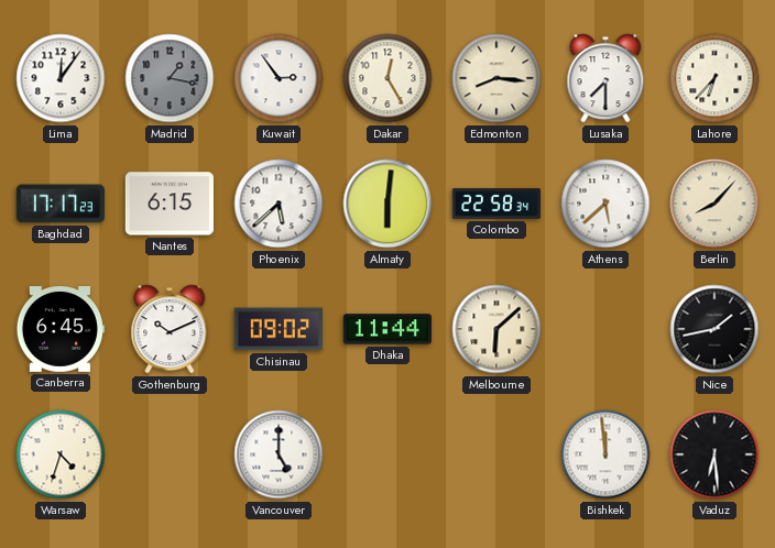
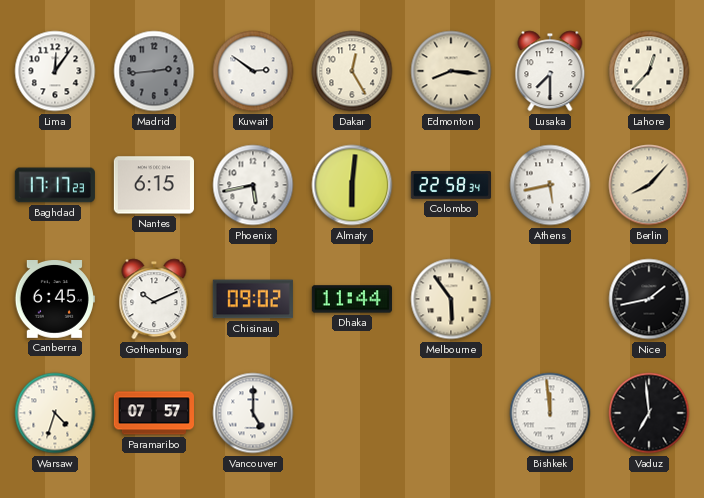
Madrid: 1:17 -> 2:44
Kuwait: 2:54 -> 2:51
Lahore: 6:37 -> 12:37
Phoenix: 5:38 -> 5:43
Athens: 5:38 -> 5:43
Melbourne: 6:08 -> 5:54
Paramaribo: none -> 07:57
Vaduz: 6:29 -> 6:59
